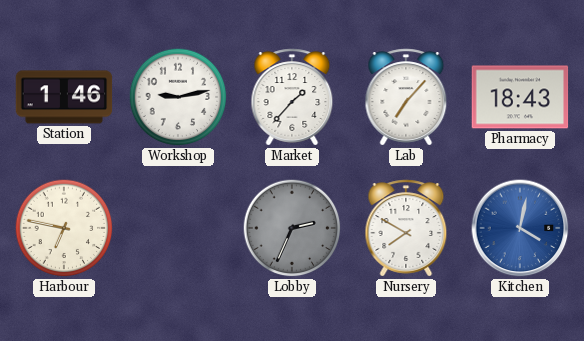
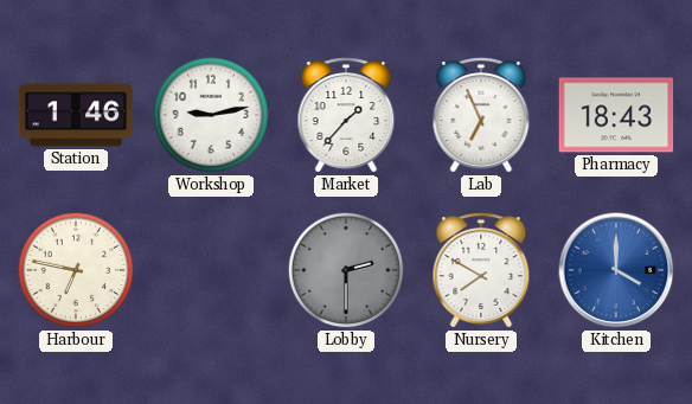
Lab: 7:07 -> 6:56
Lobby: 2:34 -> 2:30
Kitchen: 4:02 -> 4:00
